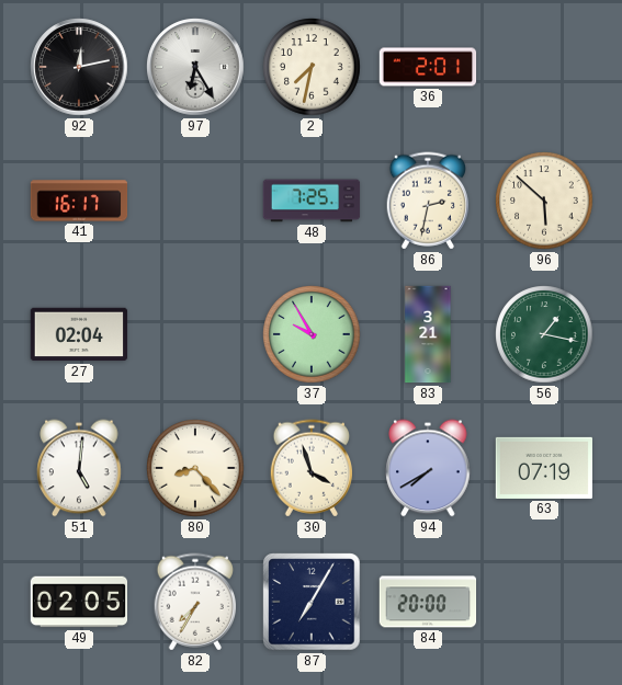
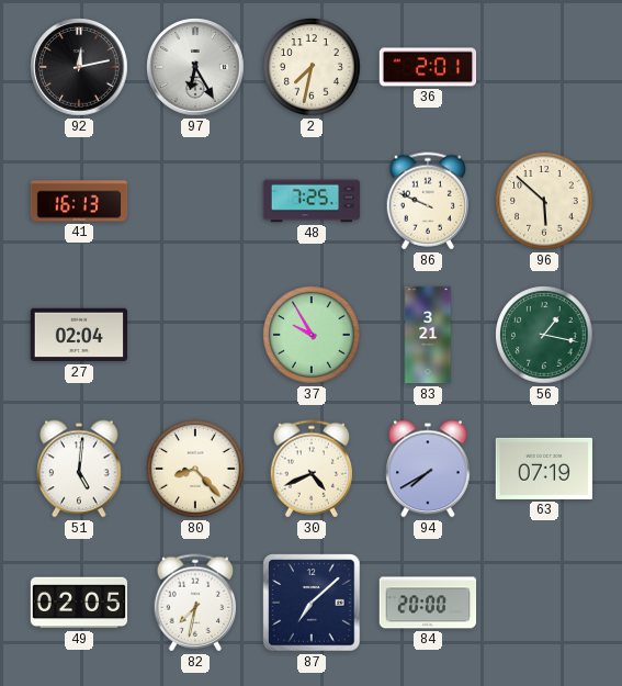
41: 16:17 -> 16:13
86: 2:32 -> 9:49
30: 3:57 -> 4:41
82: 7:35 -> 7:32
87: 7:05 -> 7:08
